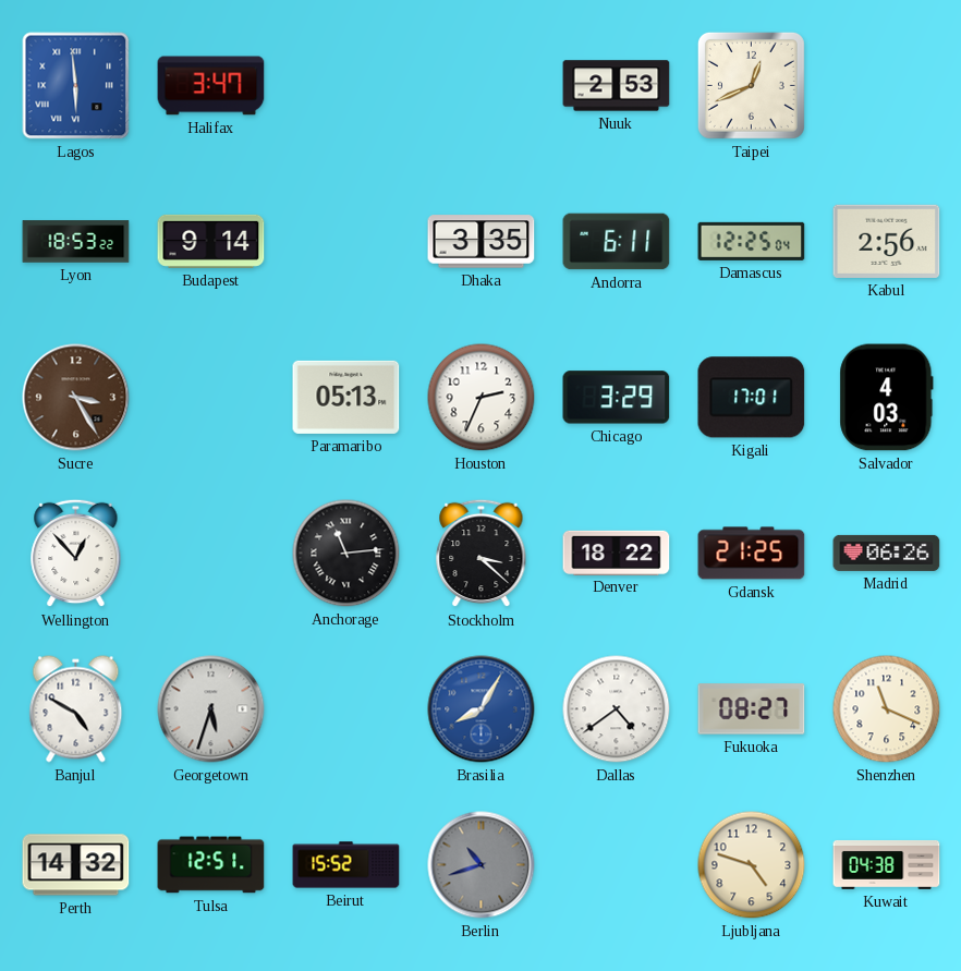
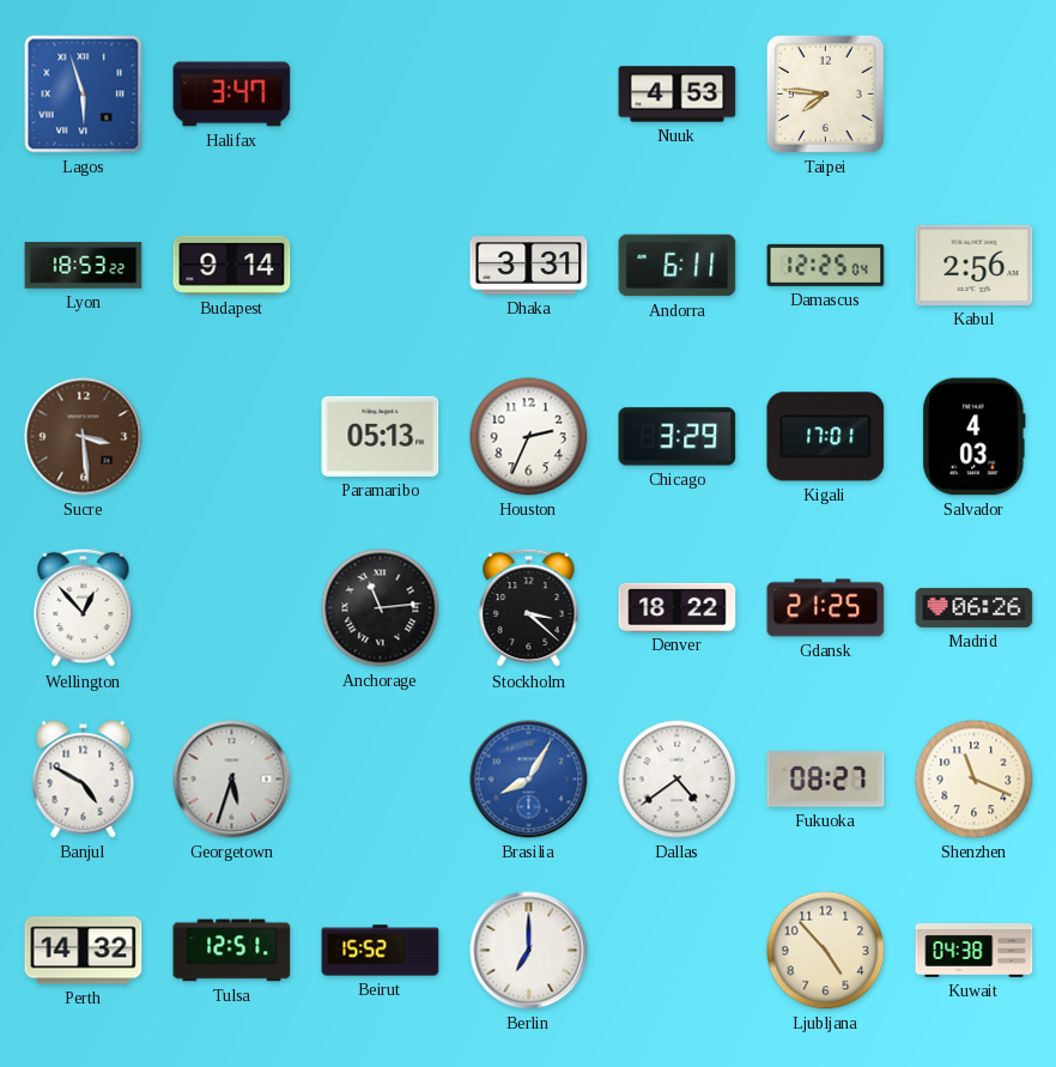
Lagos: 5:59 -> 5:57
Nuuk: 2:53 -> 4:53
Taipei: 12:41 -> 7:46
Dhaka: 3:35 -> 3:31
Sucre: 3:25 -> 3:29
Berlin: 10:42 -> 7:00
Berlin dial: grey -> white
Ljubljana: 4:48 -> 4:53
